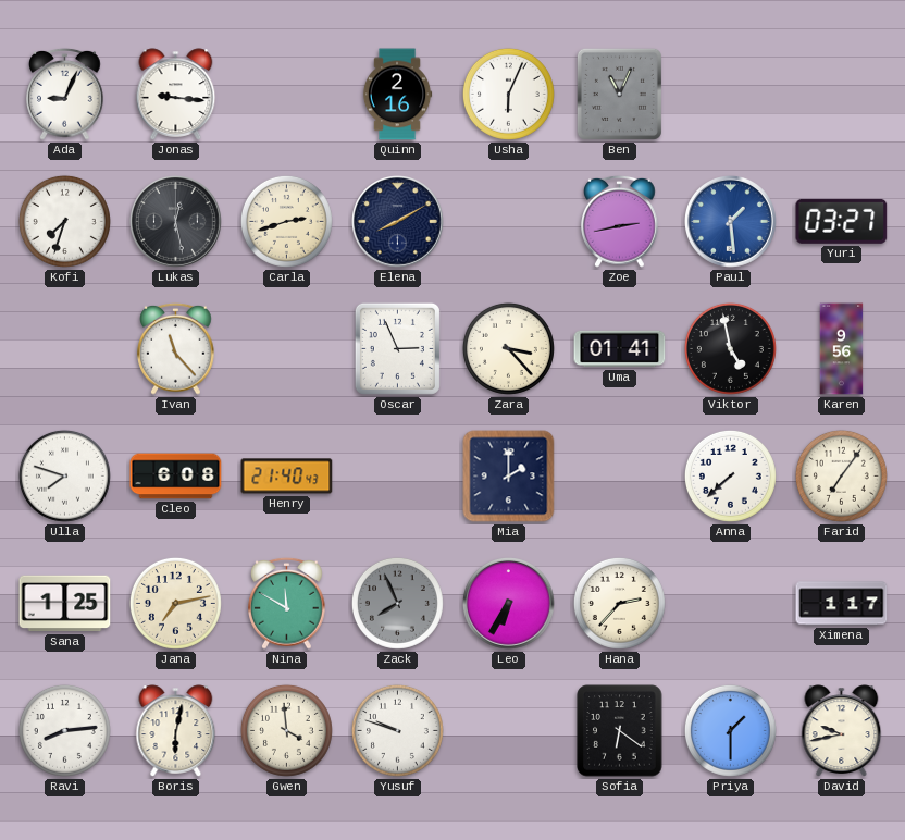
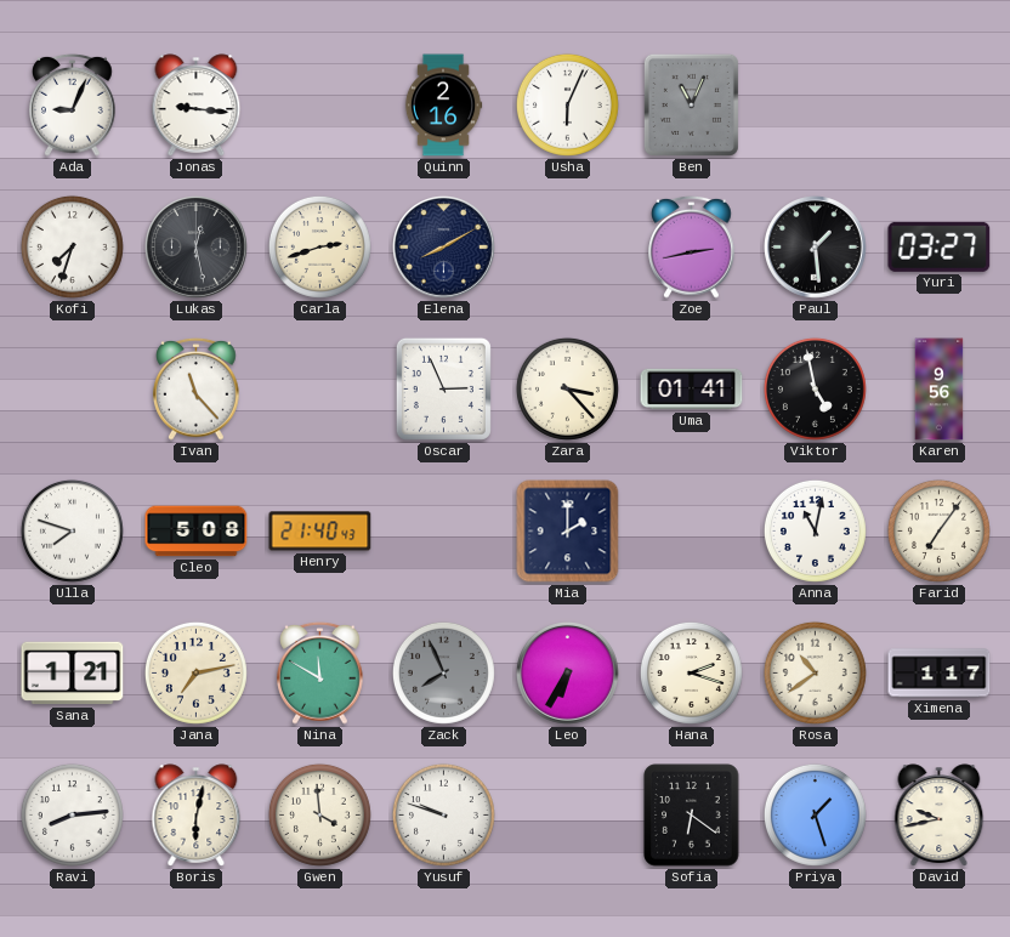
Paul dial: blue -> black
Cleo: 6:08 -> 5:08
Anna: 7:38 -> 11:02
Sana: 1:25 -> 1:21
Hana: 2:37 -> 2:18
Rosa: none -> 10:39
Priya: 1:30 -> 1:27
